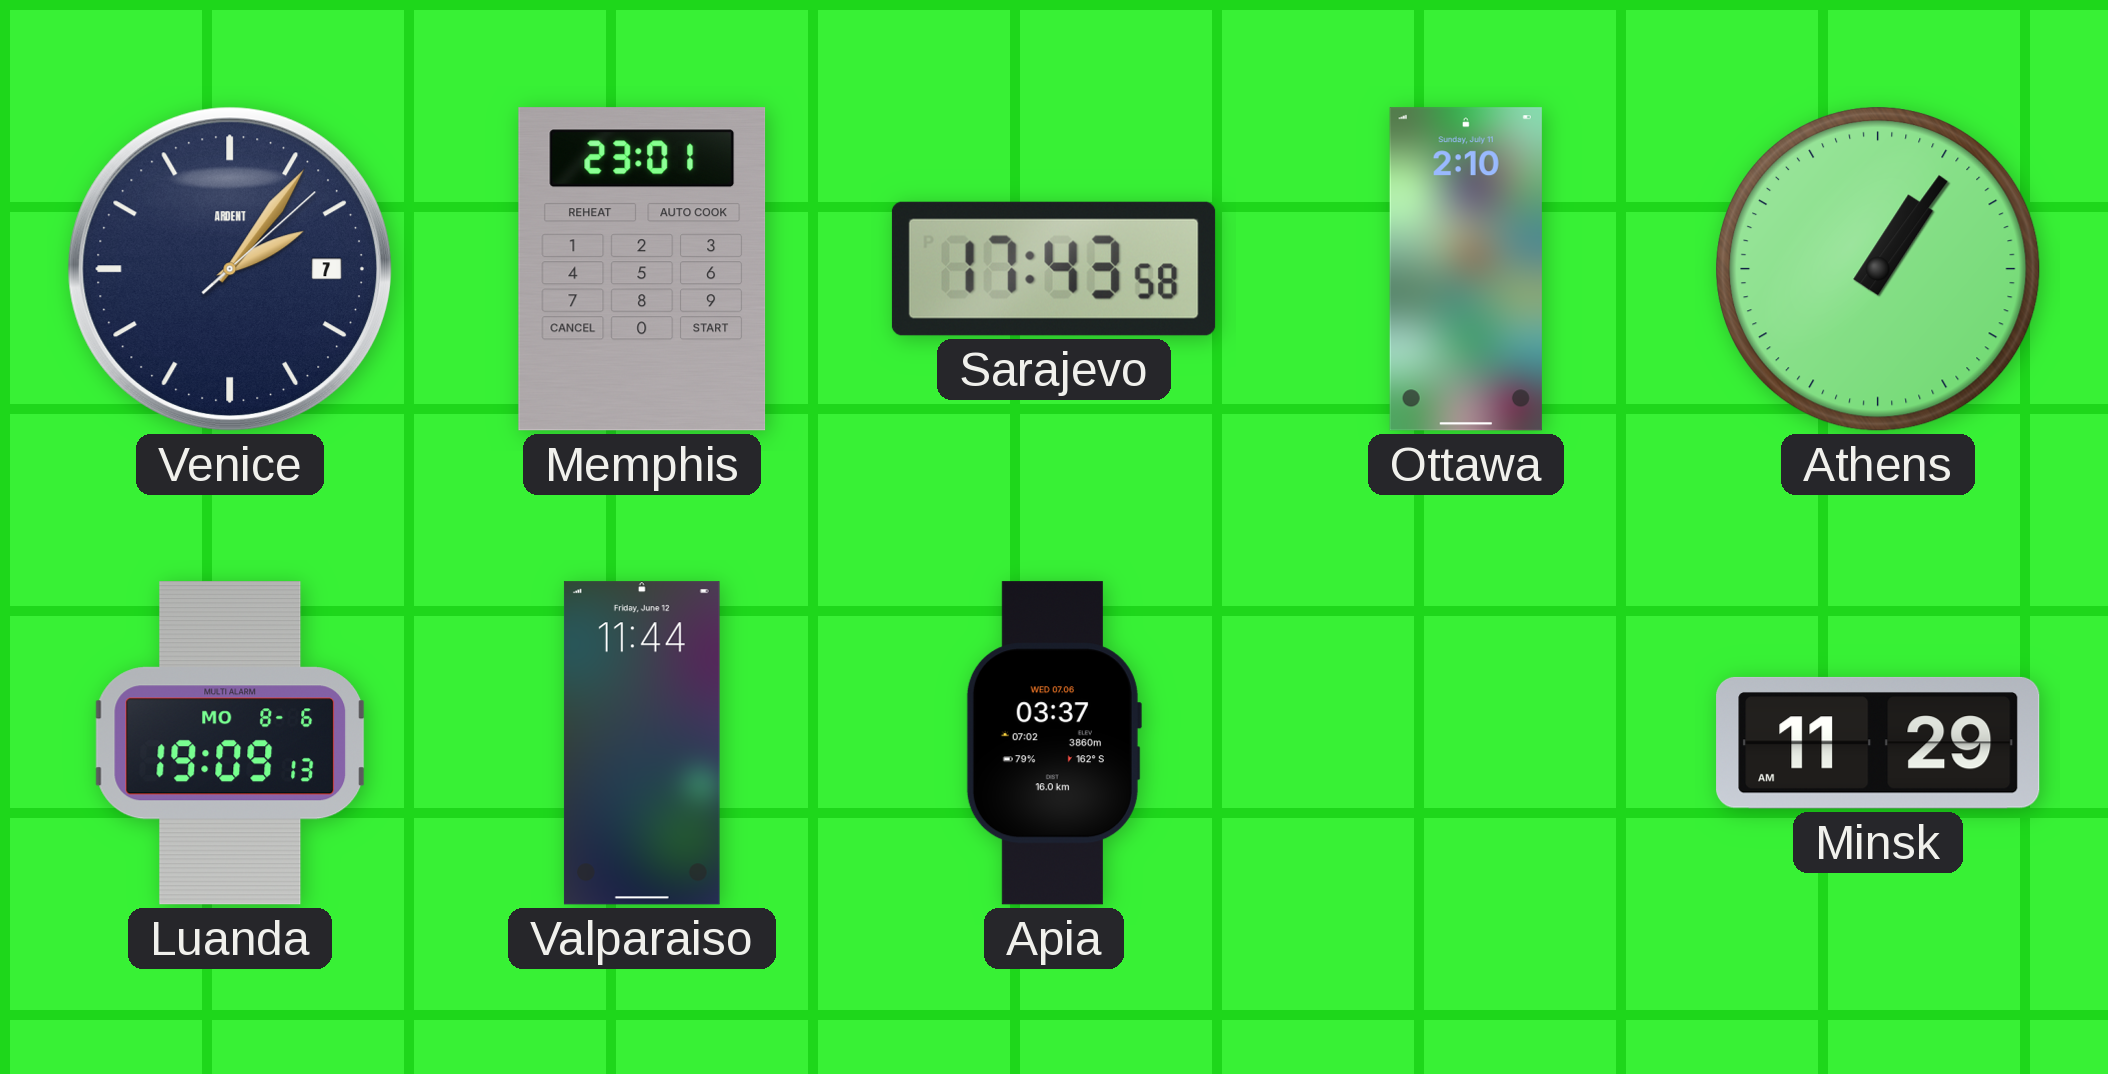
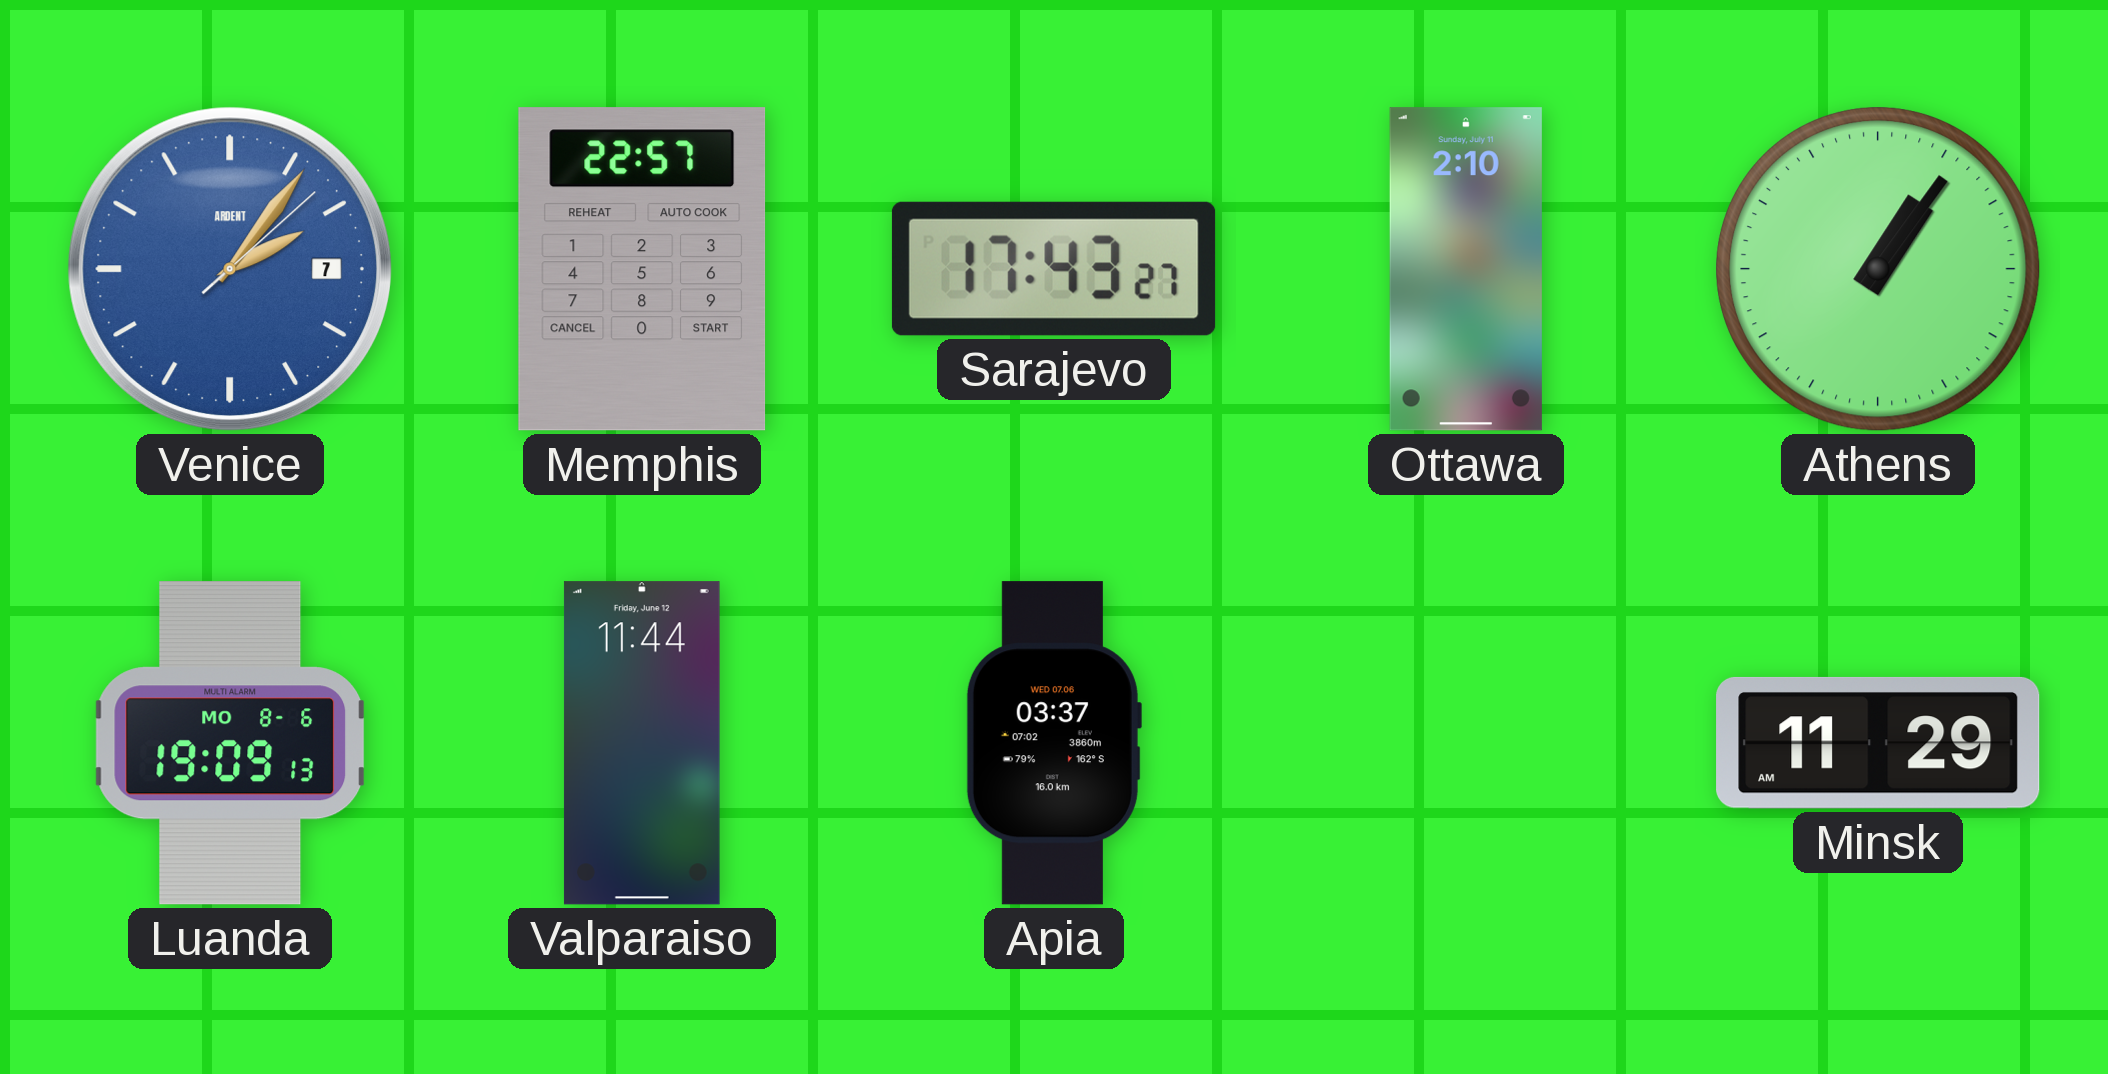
Venice dial: navy -> blue
Memphis: 23:01 -> 22:57
Sarajevo: 17:43:58 -> 17:43:27
